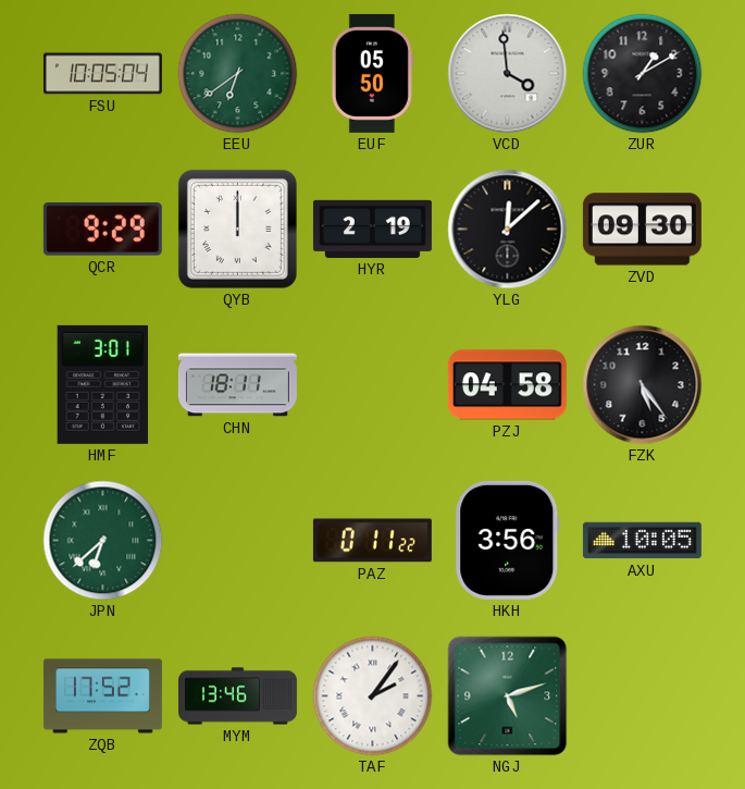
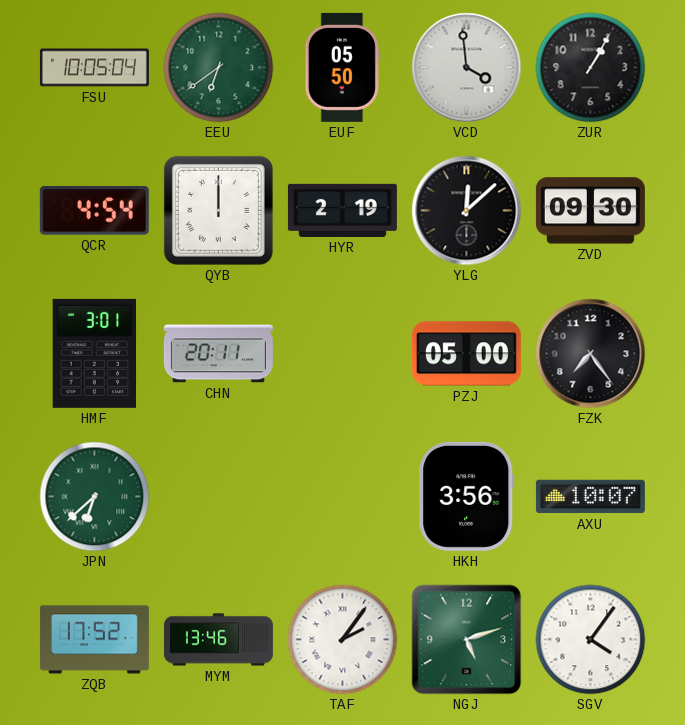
ZUR: 1:10 -> 1:05
QCR: 9:29 -> 4:54
CHN: 18:11 -> 20:11
PZJ: 04:58 -> 05:00
FZK: 5:24 -> 7:24
PAZ: 0:11 -> none
AXU: 10:05 -> 10:07
SGV: none -> 4:06
